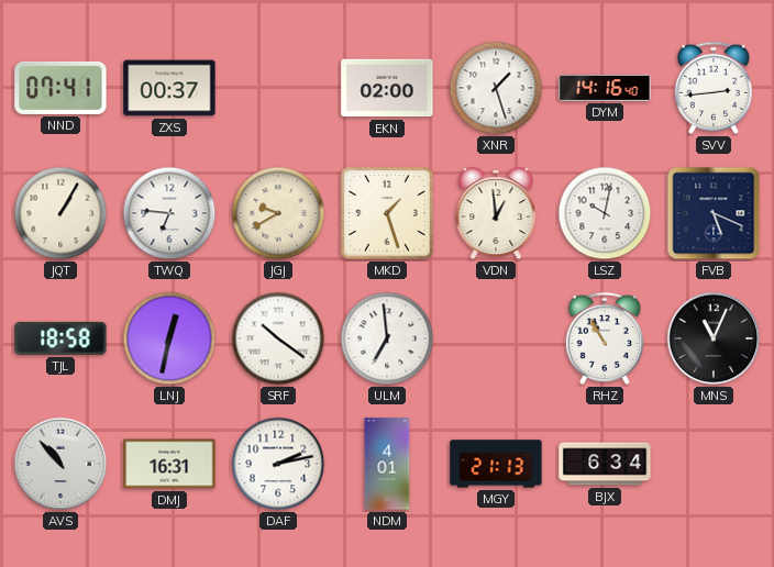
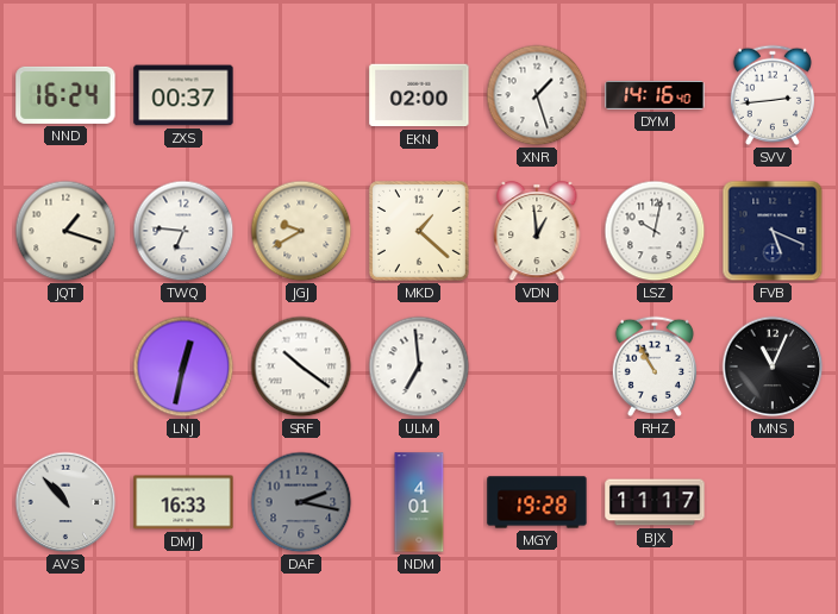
NND: 07:41 -> 16:24
JQT: 1:05 -> 1:18
MKD: 1:27 -> 1:22
TJL: 18:58 -> none
DMJ: 16:31 -> 16:33
DAF: 2:13 -> 2:17
DAF dial: white -> grey
MGY: 21:13 -> 19:28
BJX: 6:34 -> 11:17
